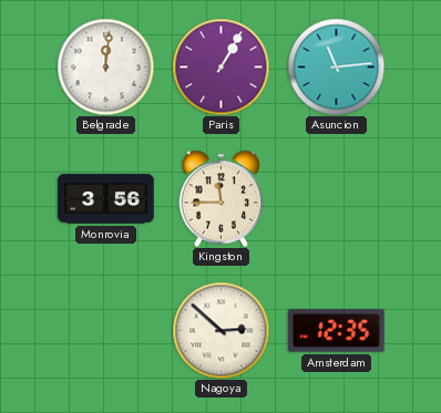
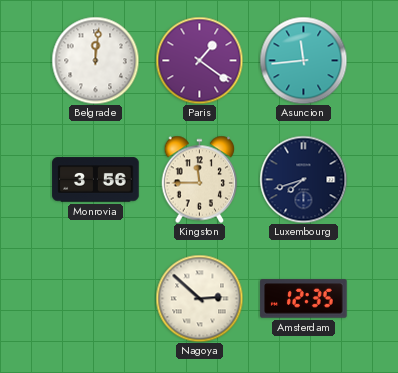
Paris: 1:05 -> 1:21
Asuncion: 11:14 -> 11:44
Luxembourg: none -> 7:42
